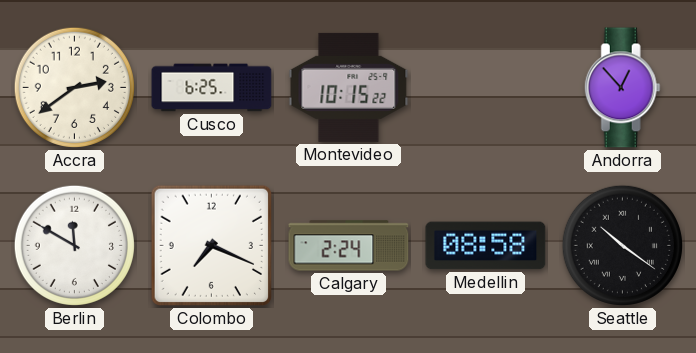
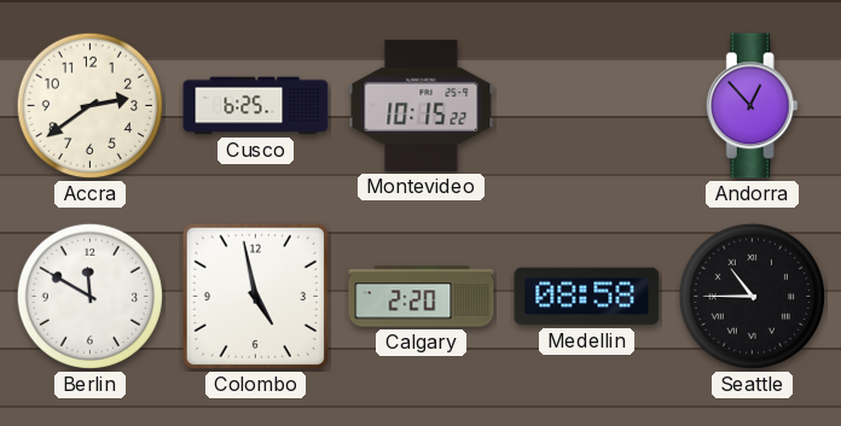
Colombo: 7:19 -> 4:58
Calgary: 2:24 -> 2:20
Seattle: 10:21 -> 10:45
